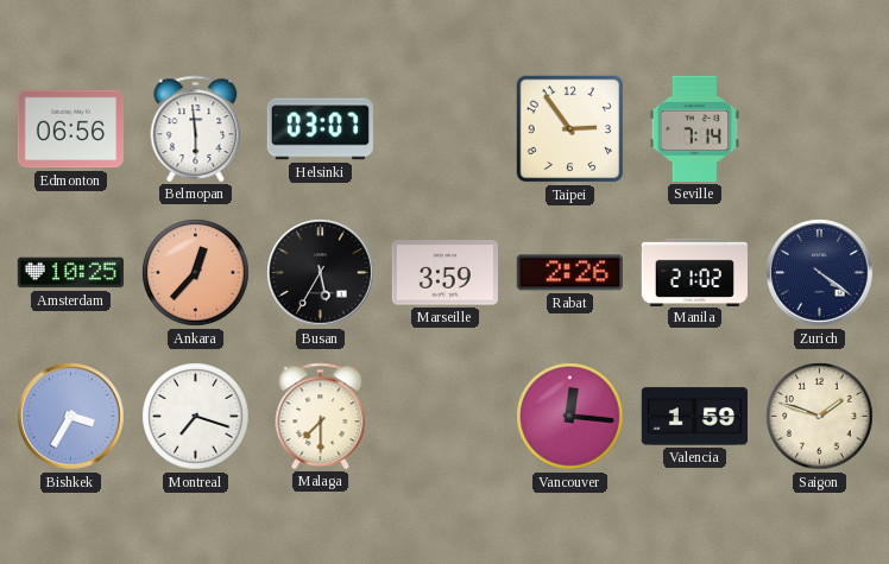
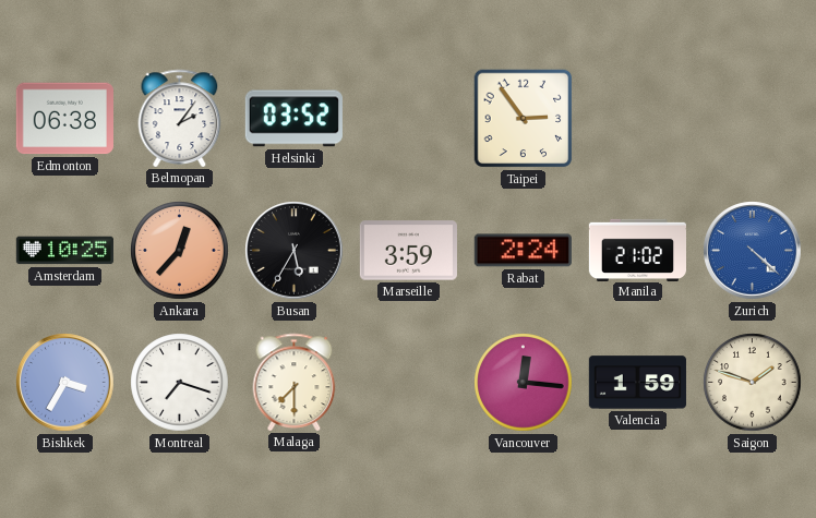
Edmonton: 06:56 -> 06:38
Belmopan: 5:59 -> 2:06
Helsinki: 03:07 -> 03:52
Seville: 7:14 -> none
Rabat: 2:26 -> 2:24
Zurich: 4:21 -> 4:22
Zurich dial: navy -> blue
